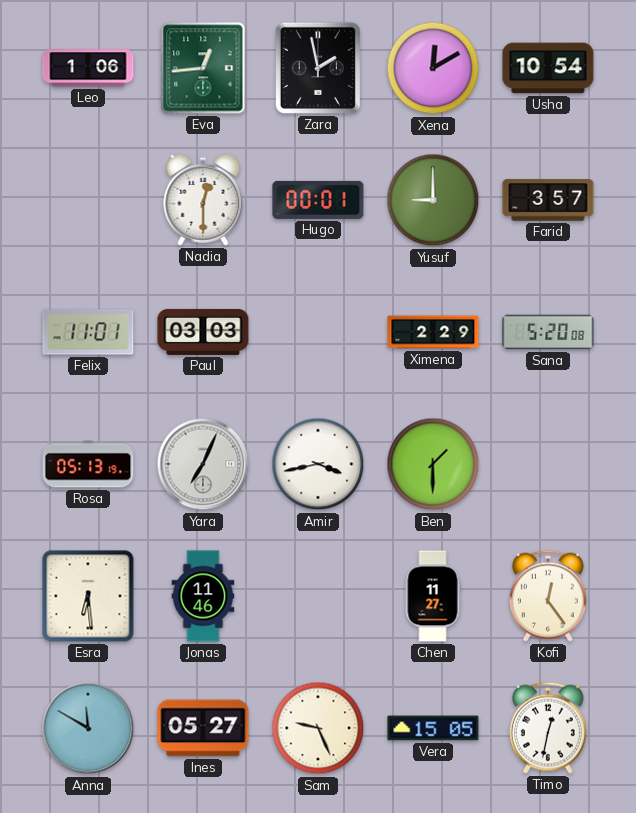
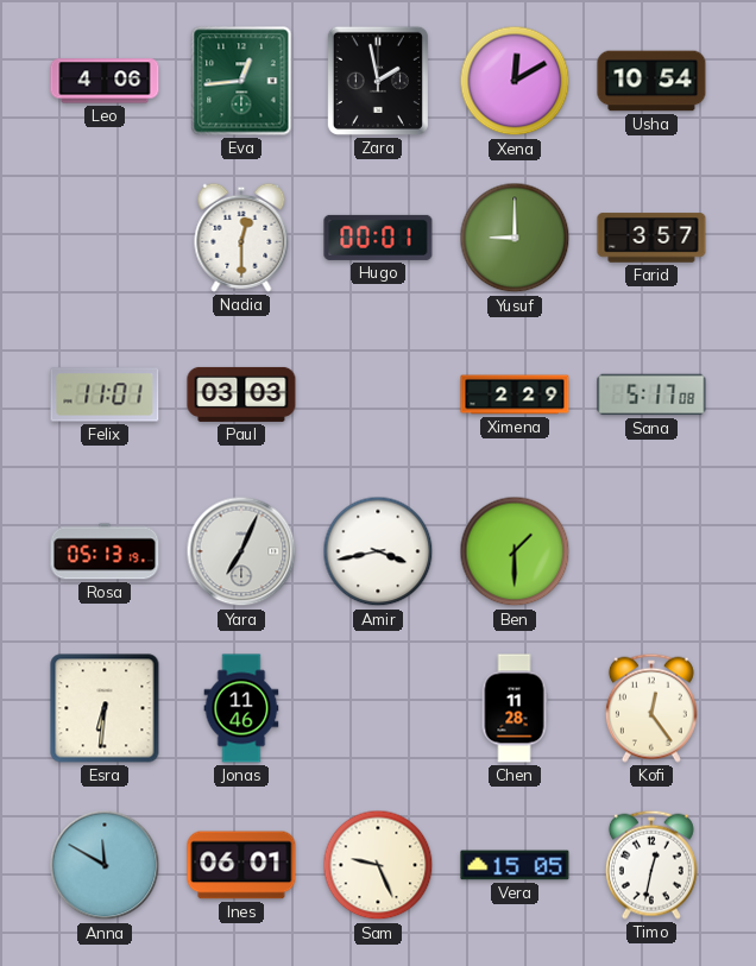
Leo: 1:06 -> 4:06
Sana: 5:20 -> 5:17
Esra: 6:29 -> 6:31
Chen: 11:27 -> 11:28
Ines: 05:27 -> 06:01
